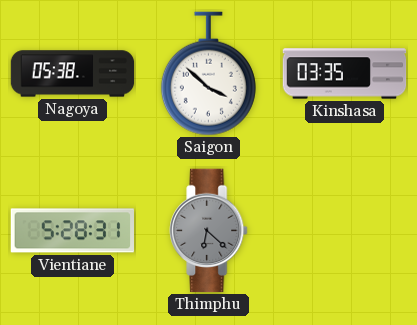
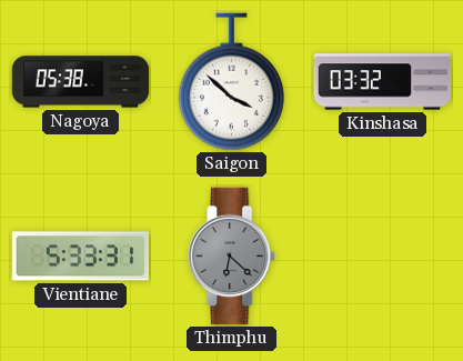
Kinshasa: 03:35 -> 03:32
Vientiane: 5:28 -> 5:33
